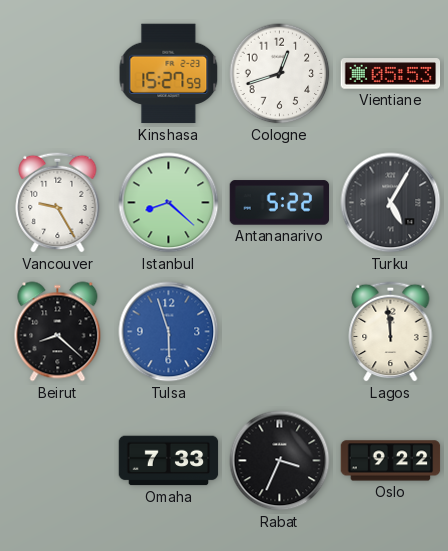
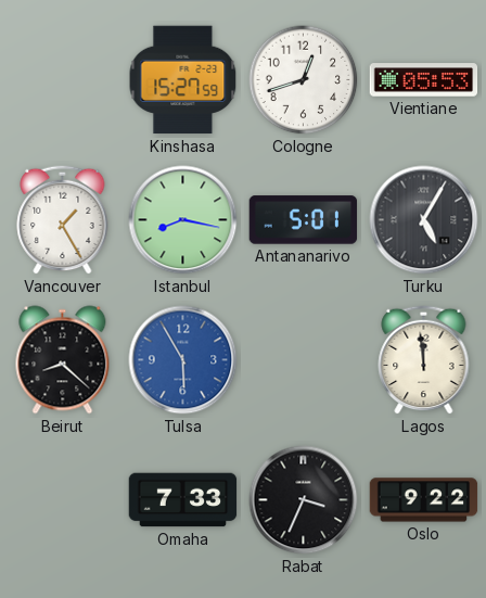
Vancouver: 9:25 -> 1:25
Istanbul: 8:22 -> 8:17
Antananarivo: 5:22 -> 5:01
Tulsa: 5:57 -> 5:55
